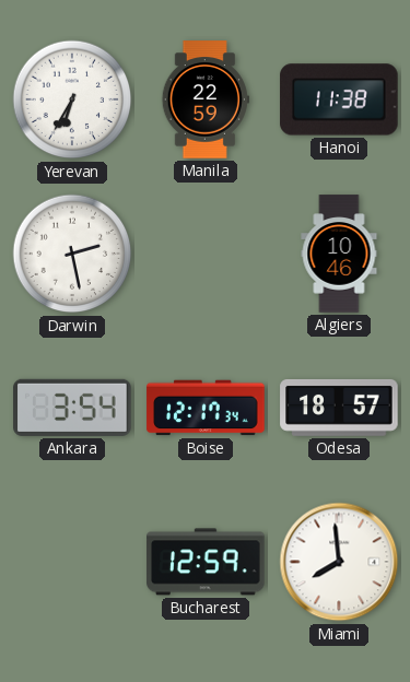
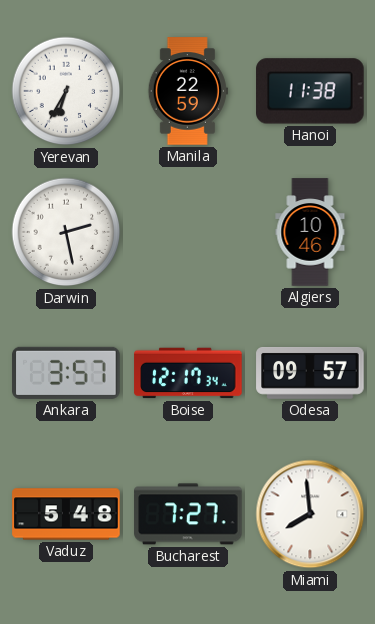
Ankara: 3:54 -> 3:57
Odesa: 18:57 -> 09:57
Vaduz: none -> 5:48
Bucharest: 12:59 -> 7:27
